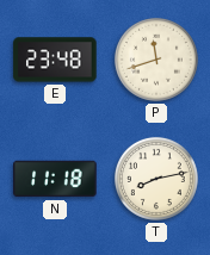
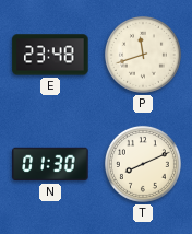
N: 11:18 -> 01:30
T: 8:13 -> 8:11
